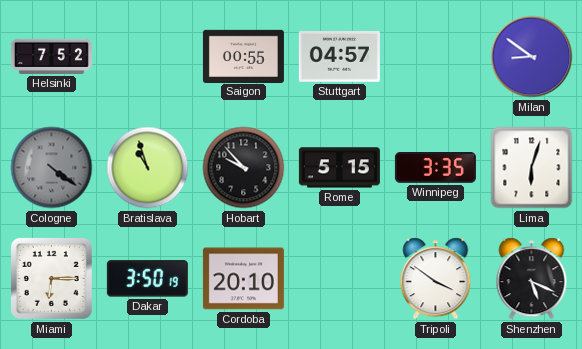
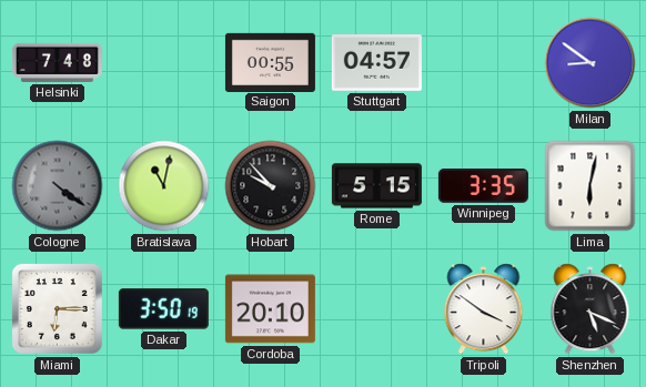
Helsinki: 7:52 -> 7:48
Bratislava: 10:57 -> 11:02
Lima: 6:03 -> 6:02
